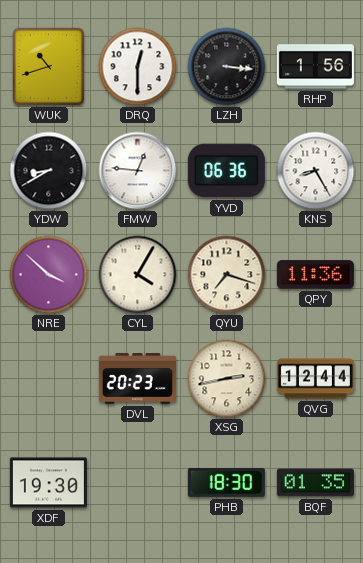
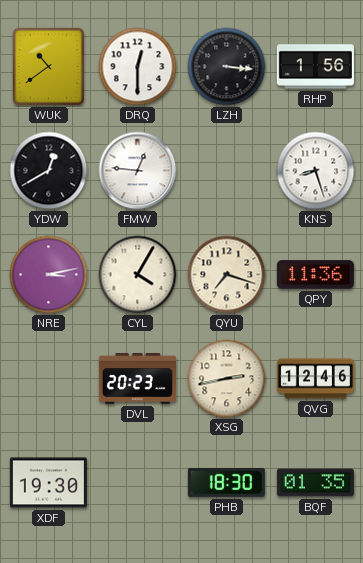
WUK: 10:42 -> 10:39
YDW: 8:40 -> 12:40
YVD: 06:36 -> none
KNS: 8:25 -> 8:27
NRE: 3:52 -> 3:13
QVG: 12:44 -> 12:46
